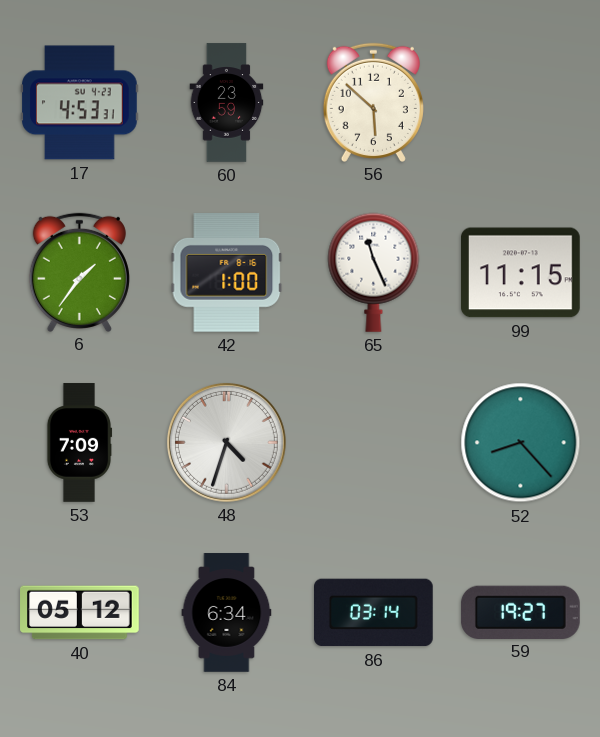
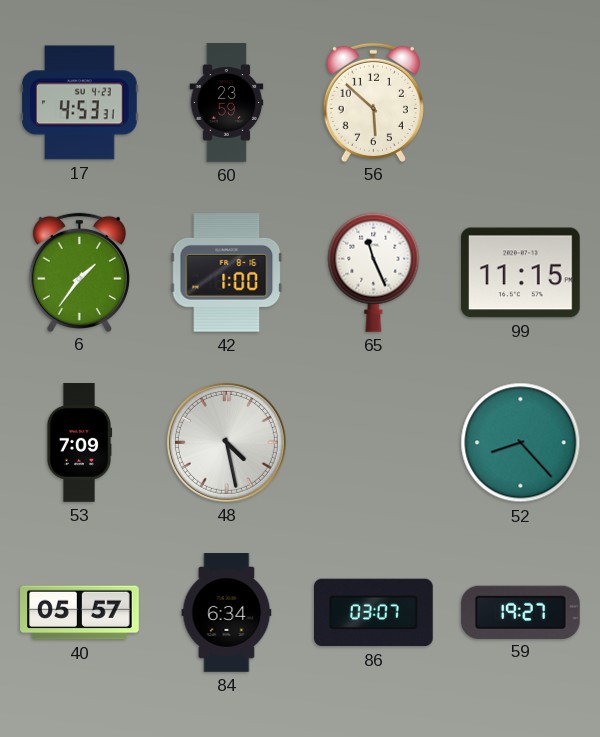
48: 4:33 -> 4:28
40: 05:12 -> 05:57
86: 03:14 -> 03:07
